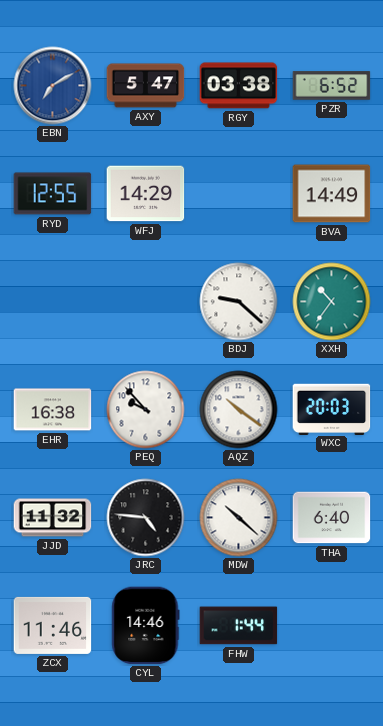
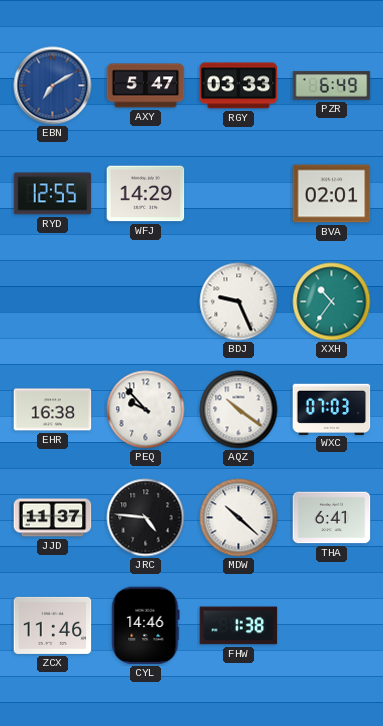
RGY: 03:38 -> 03:33
PZR: 6:52 -> 6:49
BVA: 14:49 -> 02:01
BDJ: 9:22 -> 9:26
WXC: 20:03 -> 07:03
JJD: 11:32 -> 11:37
THA: 6:40 -> 6:41
FHW: 1:44 -> 1:38
